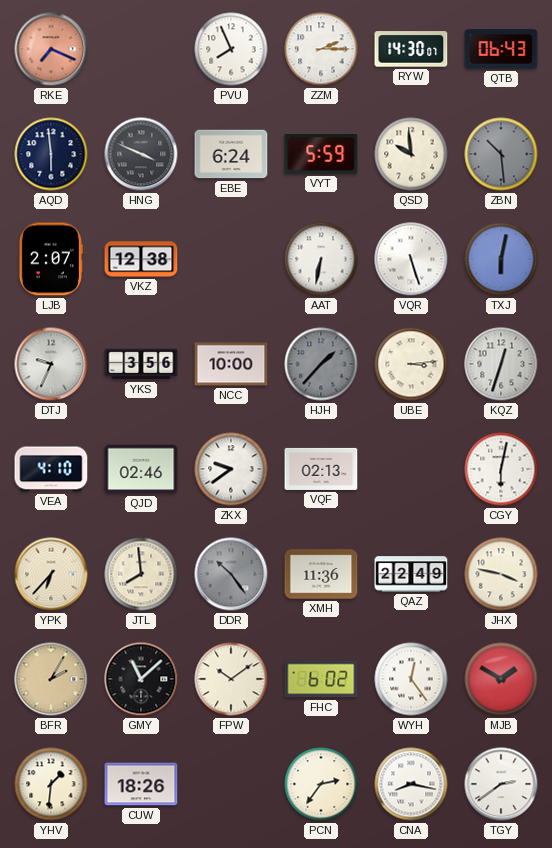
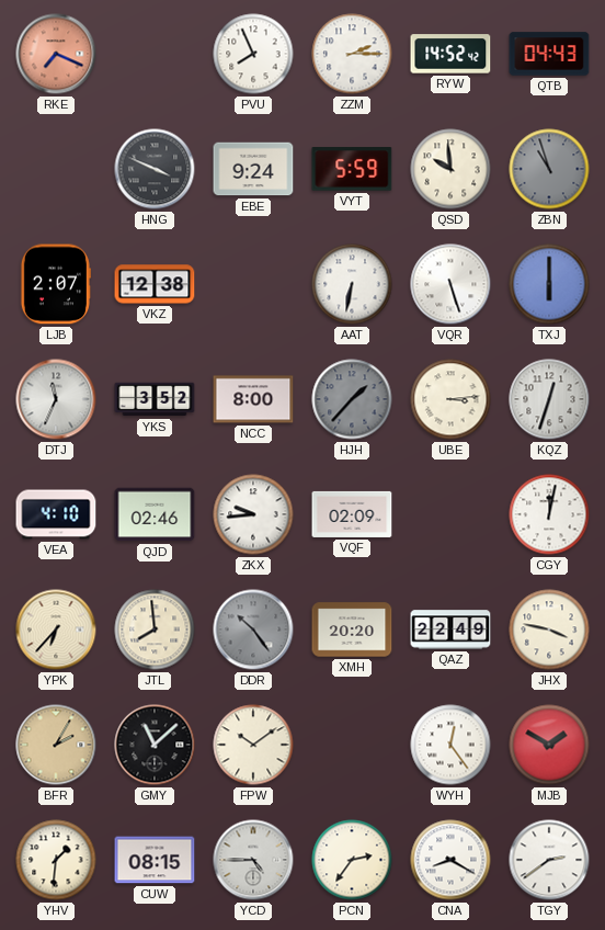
RYW: 14:30 -> 14:52
QTB: 06:43 -> 04:43
AQD: 5:59 -> none
EBE: 6:24 -> 9:24
ZBN: 10:29 -> 10:57
TXJ: 6:02 -> 6:00
DTJ: 9:34 -> 11:34
YKS: 3:56 -> 3:52
NCC: 10:00 -> 8:00
ZKX: 9:39 -> 9:44
VQF: 02:13 -> 02:09
CGY: 6:02 -> 12:02
XMH: 11:36 -> 20:20
FHC: 6:02 -> none
CUW: 18:26 -> 08:15
YCD: none -> 4:45
CNA: 8:17 -> 8:20
